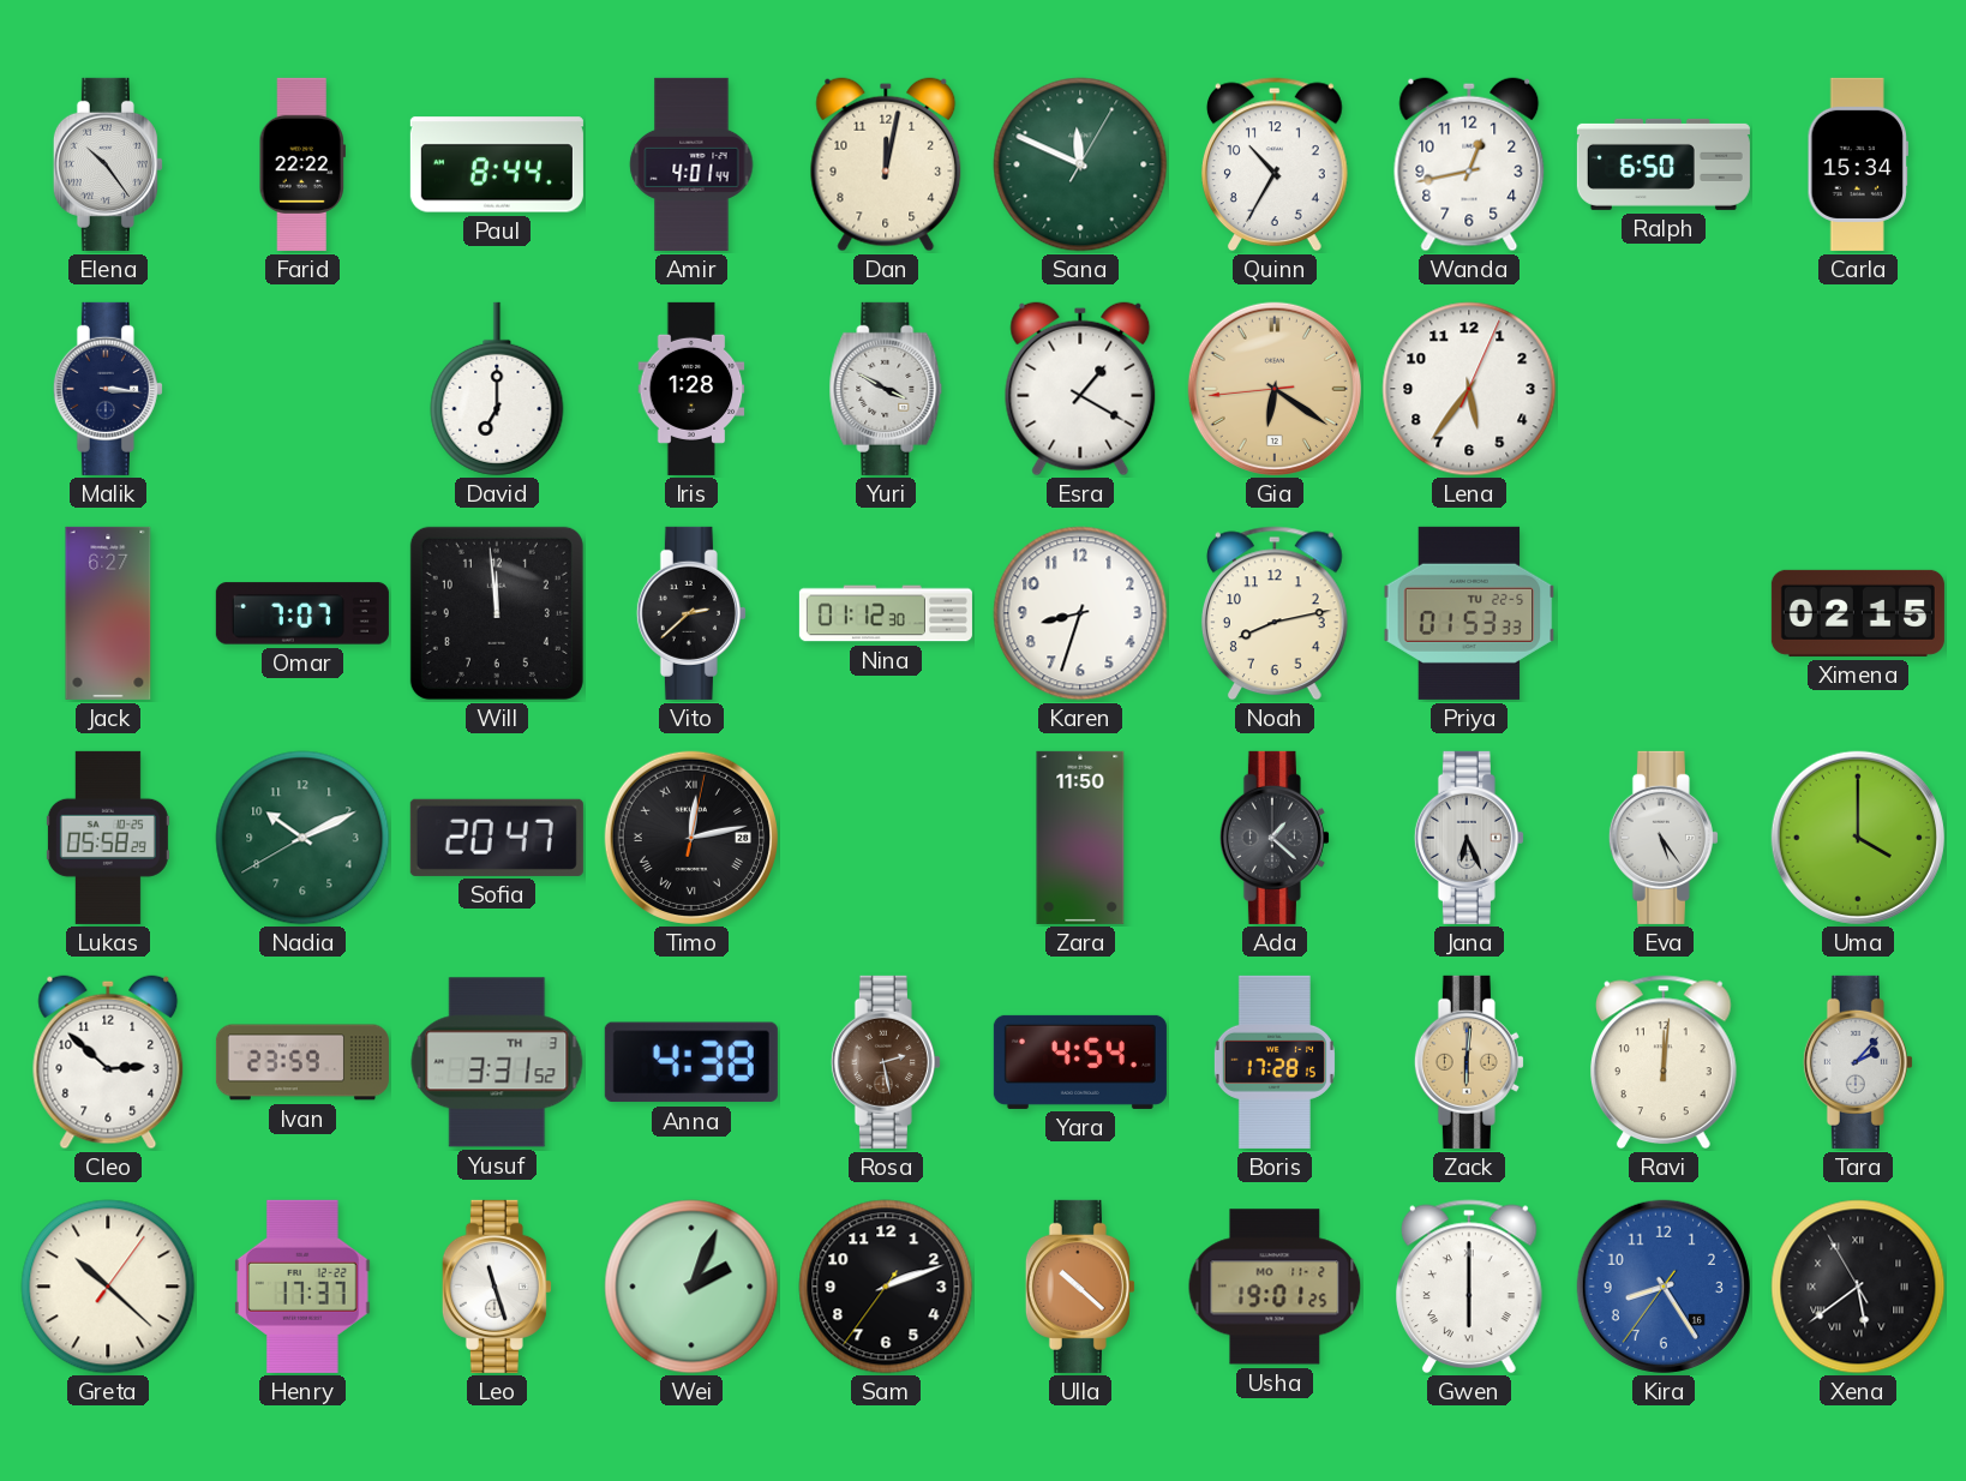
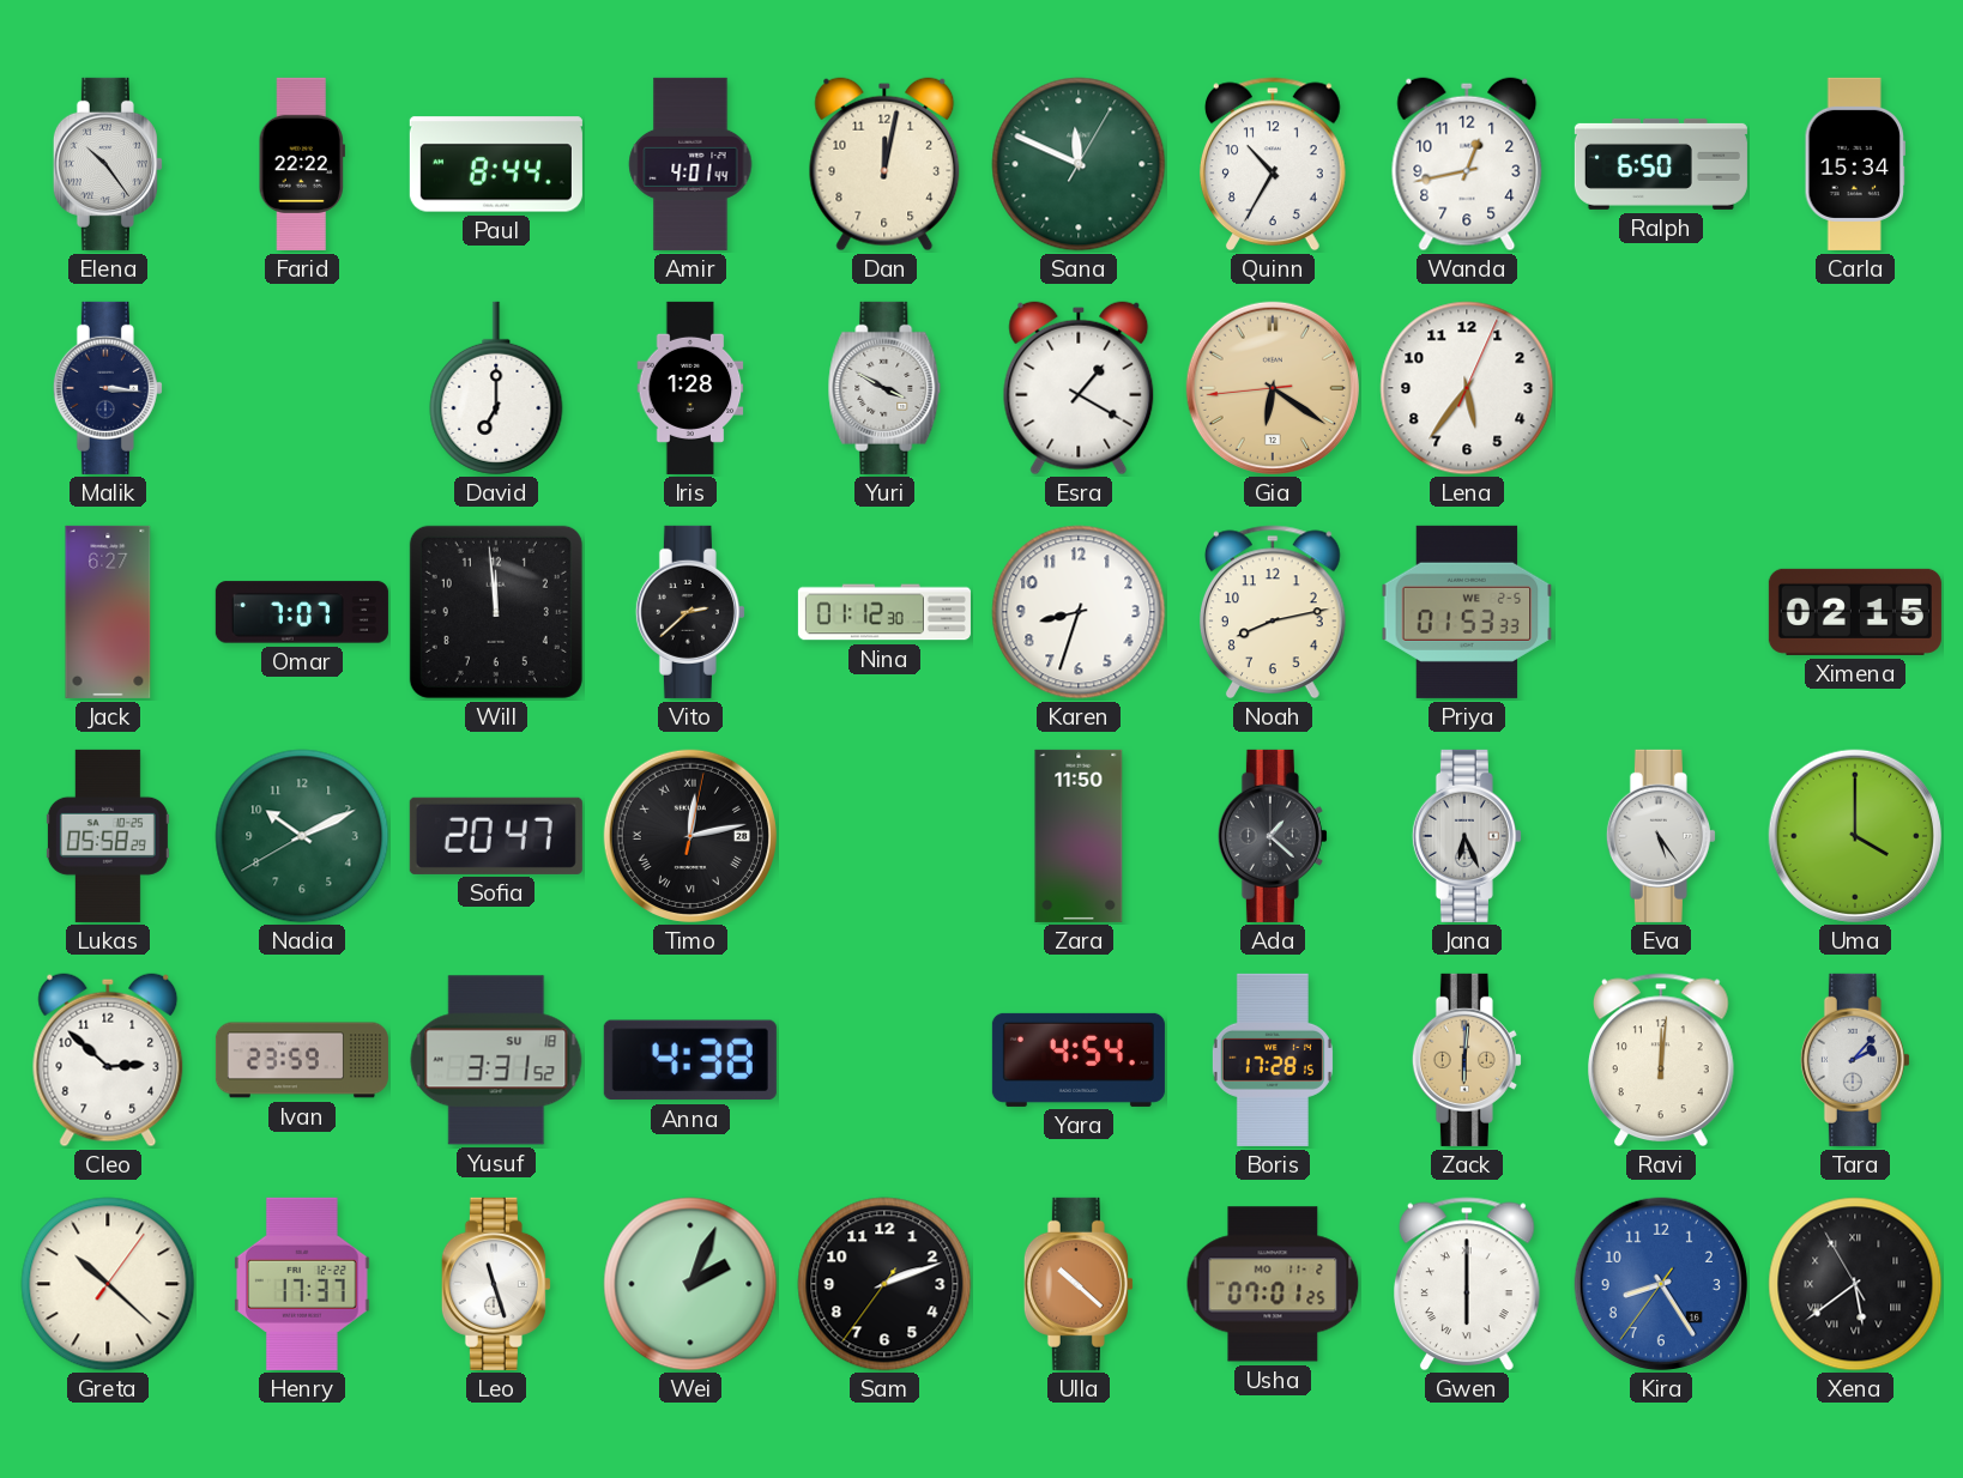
Priya date: TU 22-5 -> WE 2-5
Yusuf date: TH 3 -> SU 18
Rosa: 2:28 -> none
Usha: 19:01 -> 07:01
